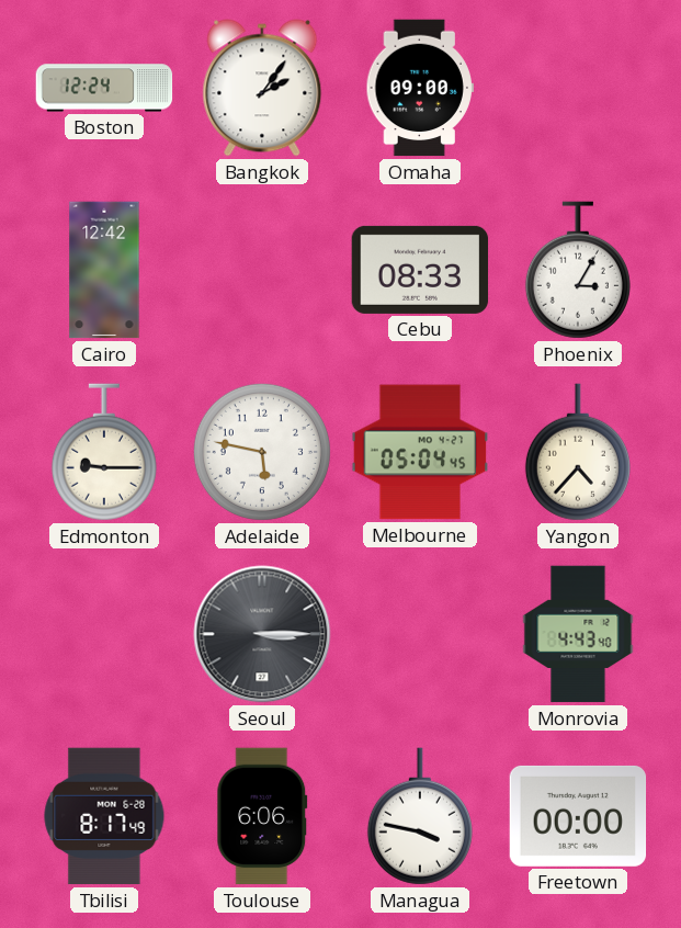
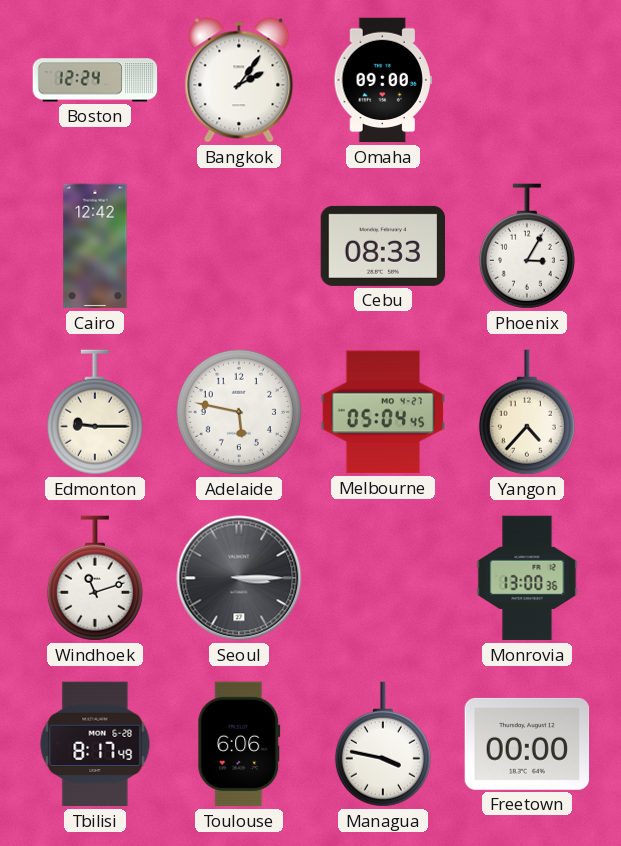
Windhoek: none -> 11:12
Monrovia: 4:43 -> 13:00
